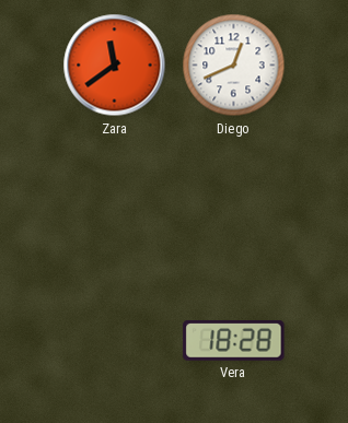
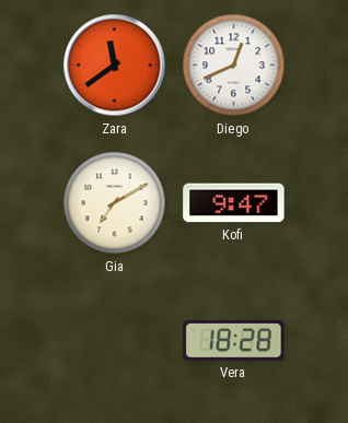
Gia: none -> 7:10
Kofi: none -> 9:47
